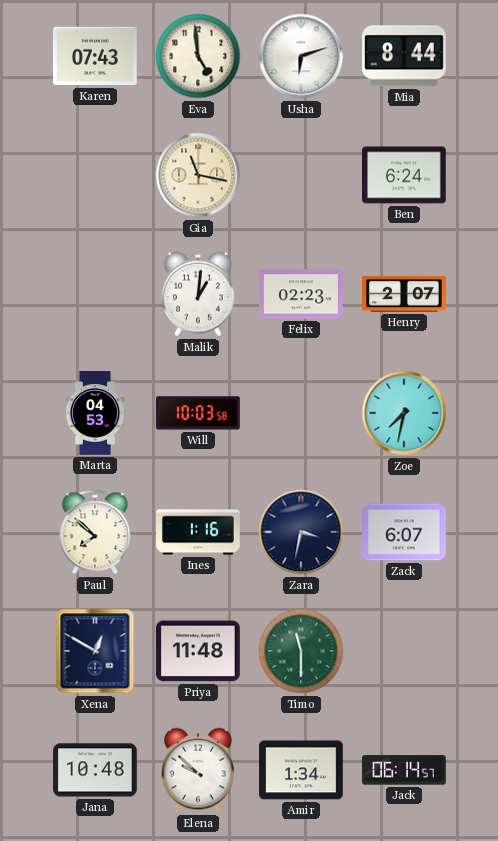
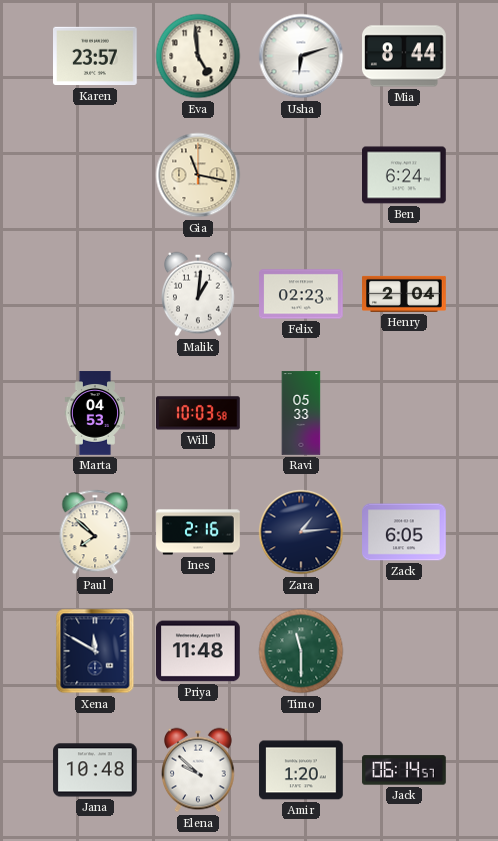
Karen: 07:43 -> 23:57
Henry: 2:07 -> 2:04
Ravi: none -> 05:33
Zoe: 7:32 -> none
Ines: 1:16 -> 2:16
Zara: 3:32 -> 1:14
Zack: 6:07 -> 6:05
Xena: 12:50 -> 11:50
Amir: 1:34 -> 1:20
